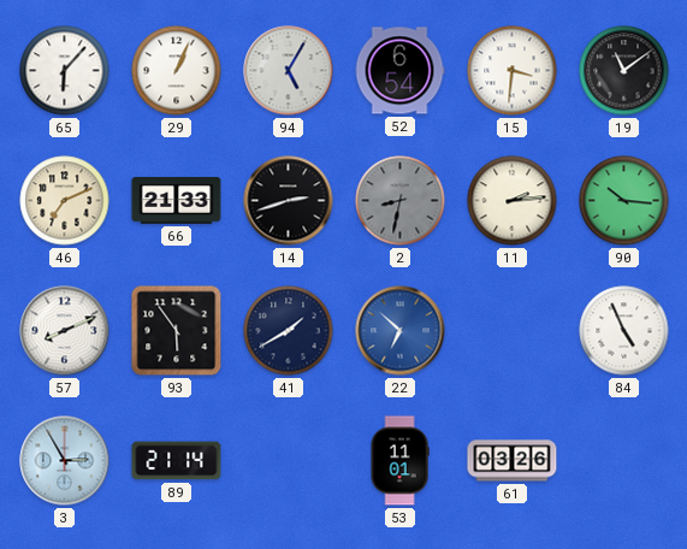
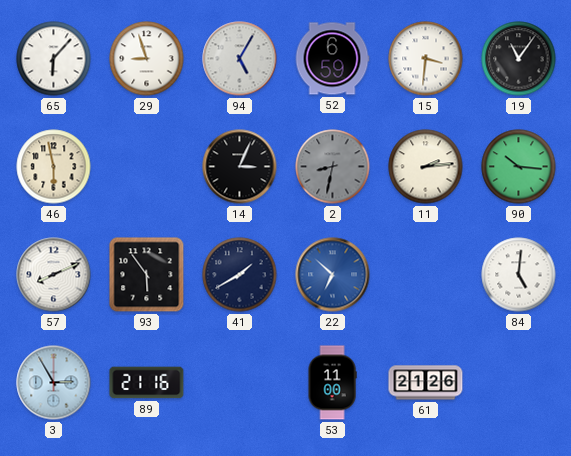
29: 1:04 -> 8:57
52: 6:54 -> 6:59
19: 11:09 -> 11:06
46: 7:11 -> 5:58
66: 21:33 -> none
14: 2:42 -> 3:04
84: 4:56 -> 5:01
89: 21:14 -> 21:16
53: 11:01 -> 11:00
61: 03:26 -> 21:26
